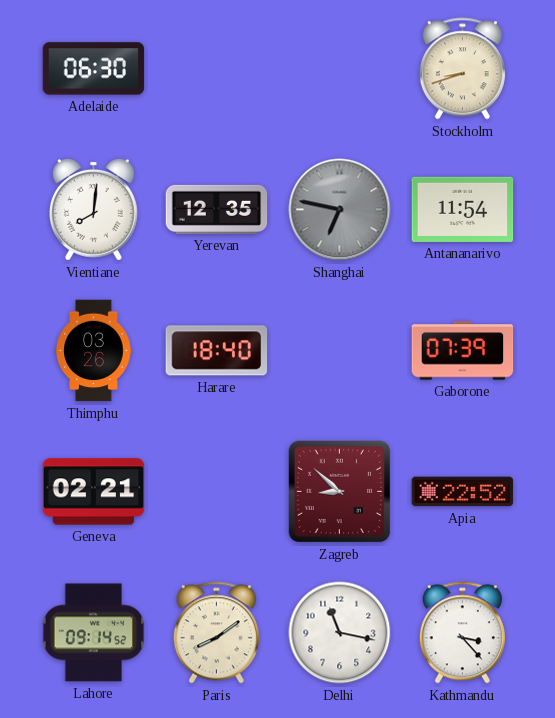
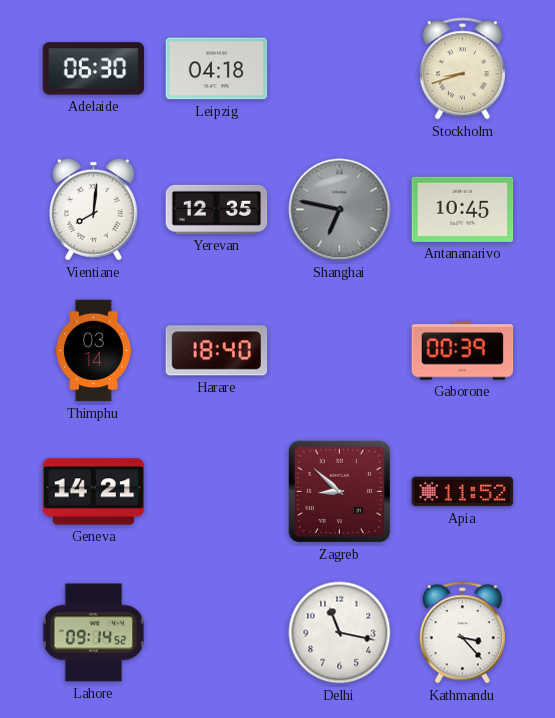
Leipzig: none -> 04:18
Antananarivo: 11:54 -> 10:45
Thimphu: 03:26 -> 03:14
Gaborone: 07:39 -> 00:39
Geneva: 02:21 -> 14:21
Apia: 22:52 -> 11:52
Paris: 8:09 -> none
